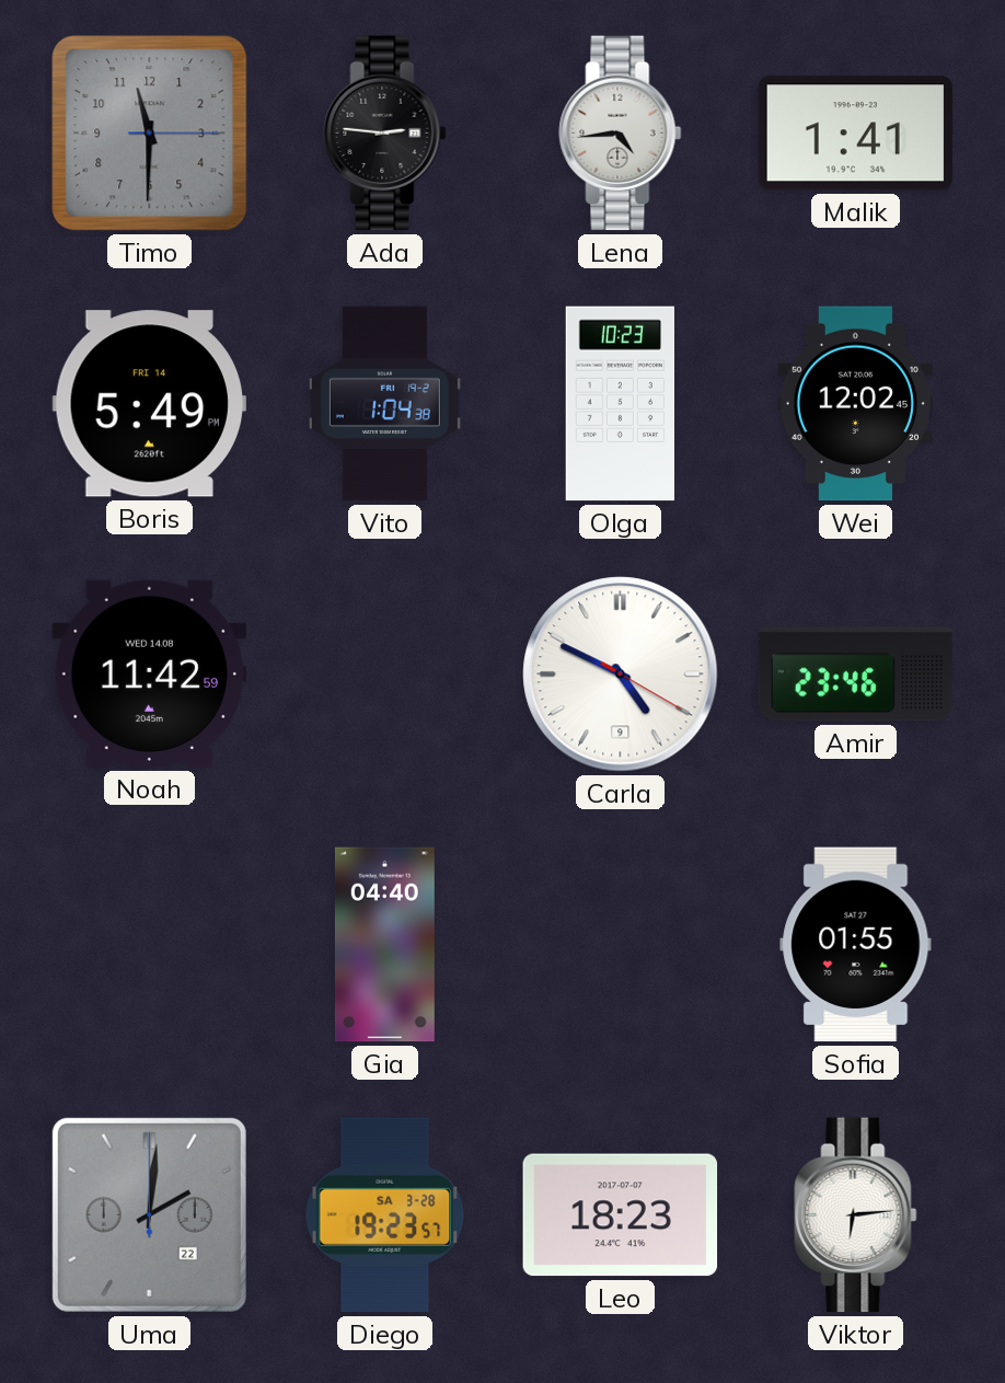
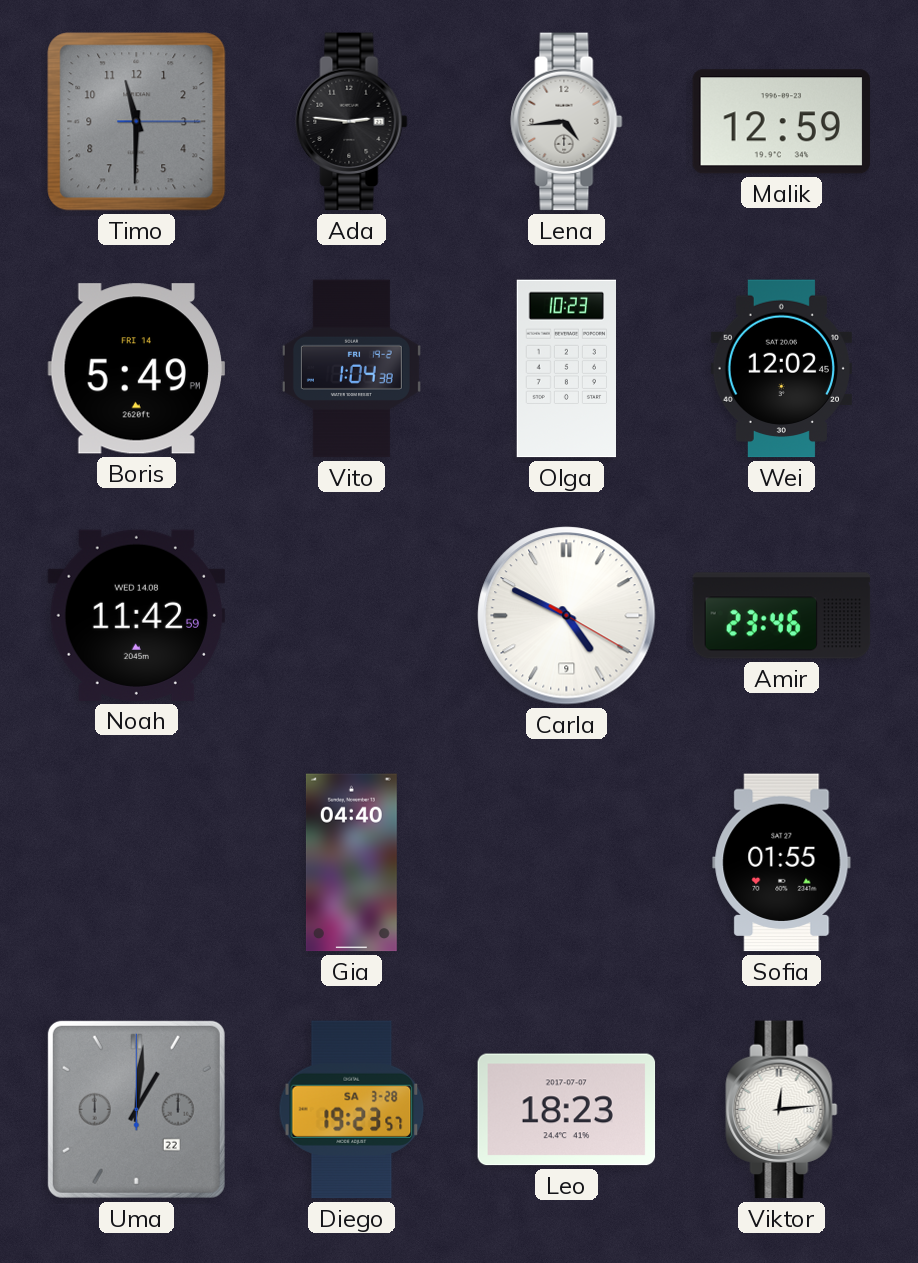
Malik: 1:41 -> 12:59
Uma: 2:01 -> 1:01
Viktor: 6:14 -> 12:14
